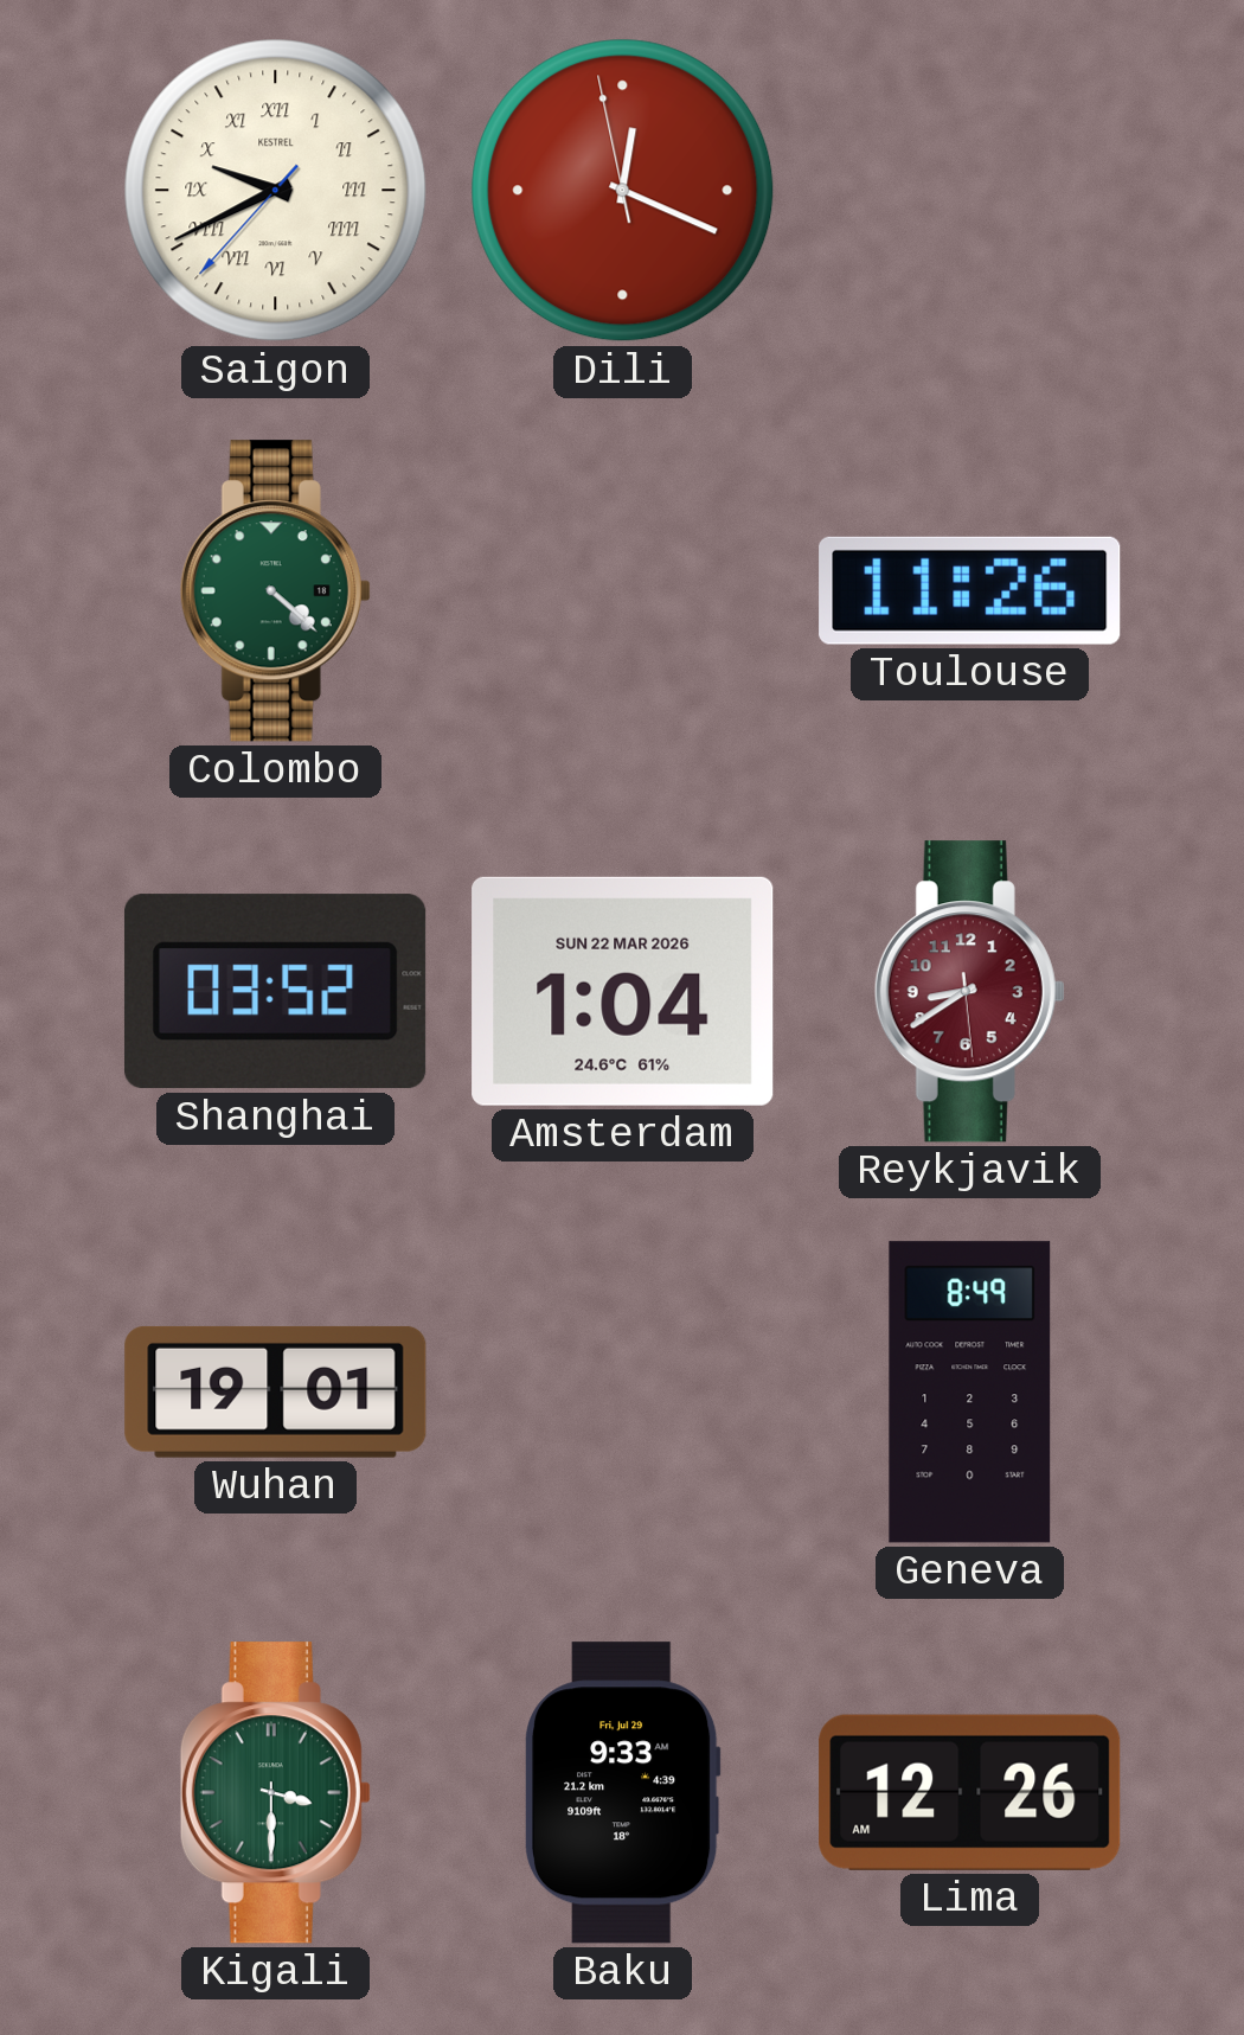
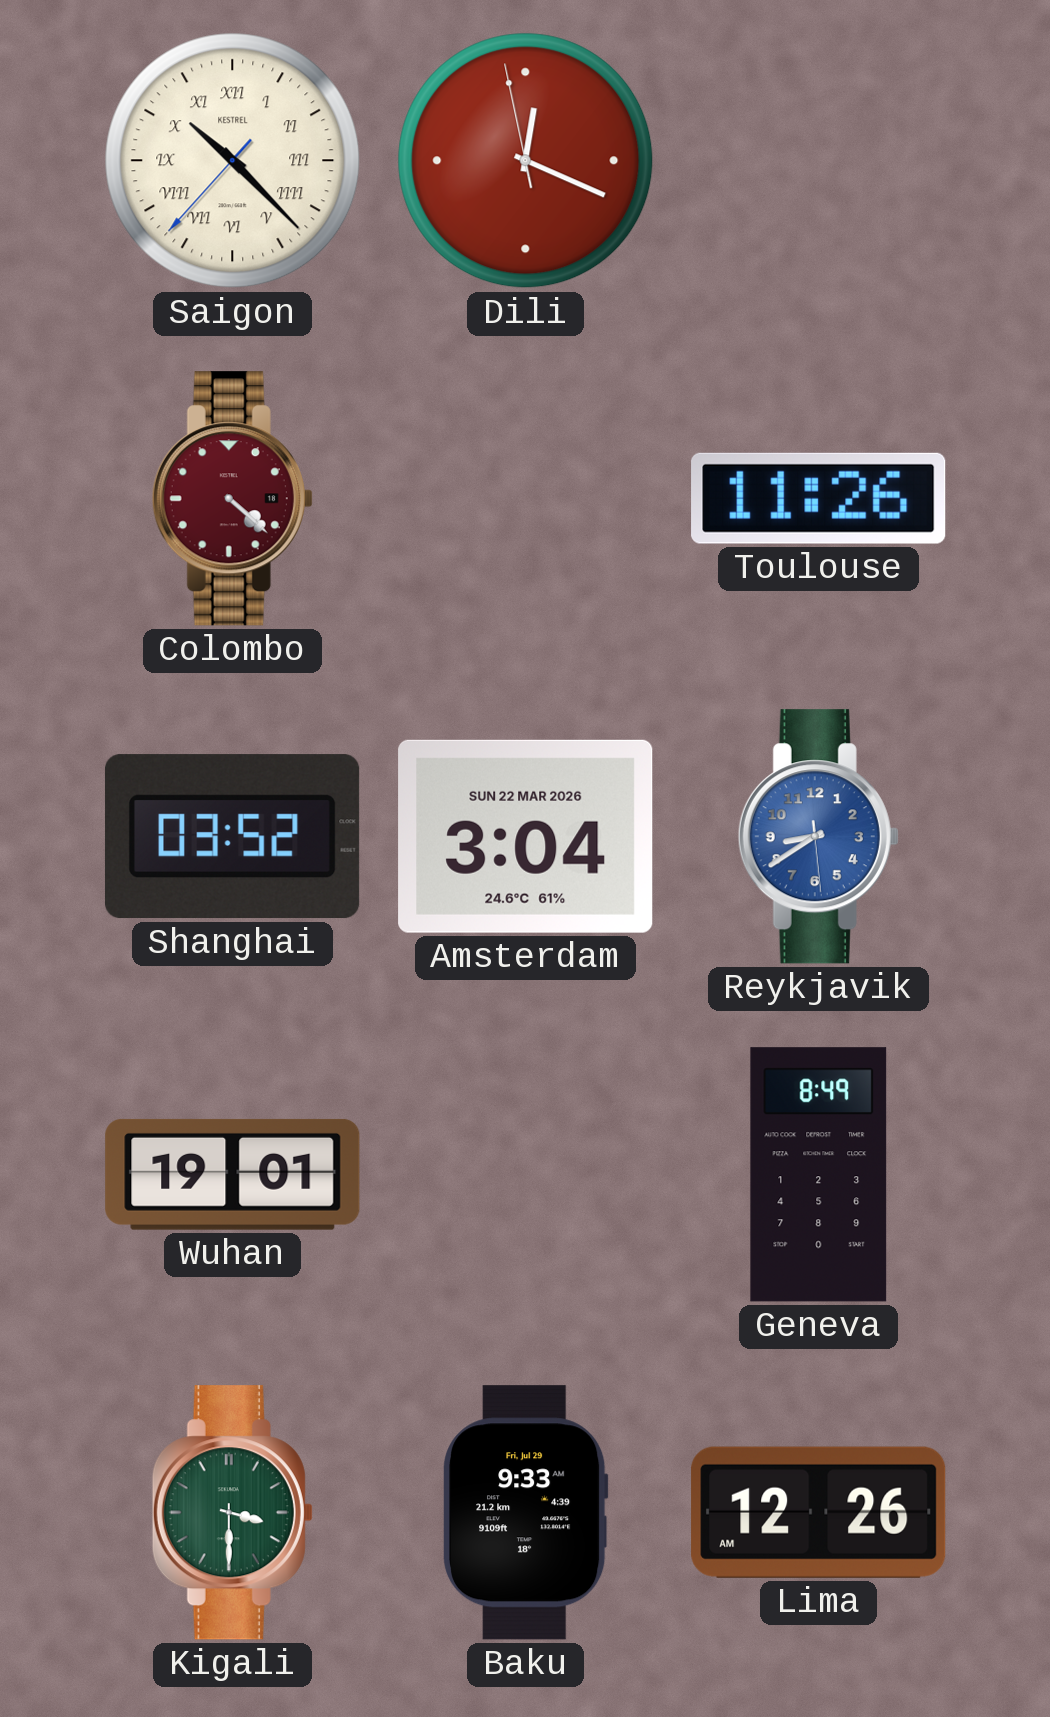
Saigon: 9:40 -> 10:22
Colombo dial: green -> burgundy
Amsterdam: 1:04 -> 3:04
Reykjavik dial: burgundy -> blue
